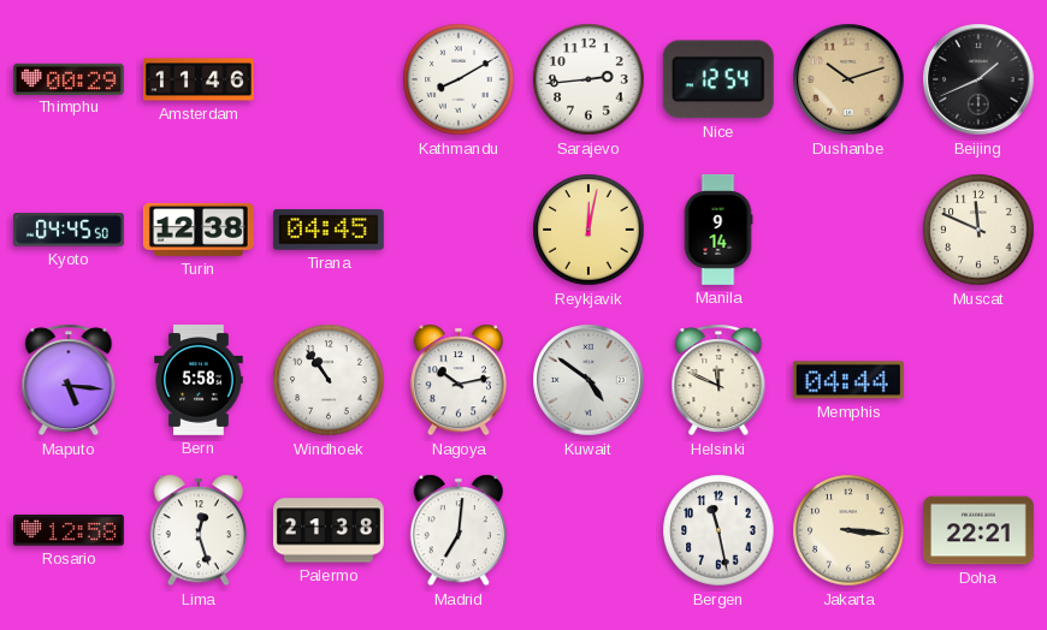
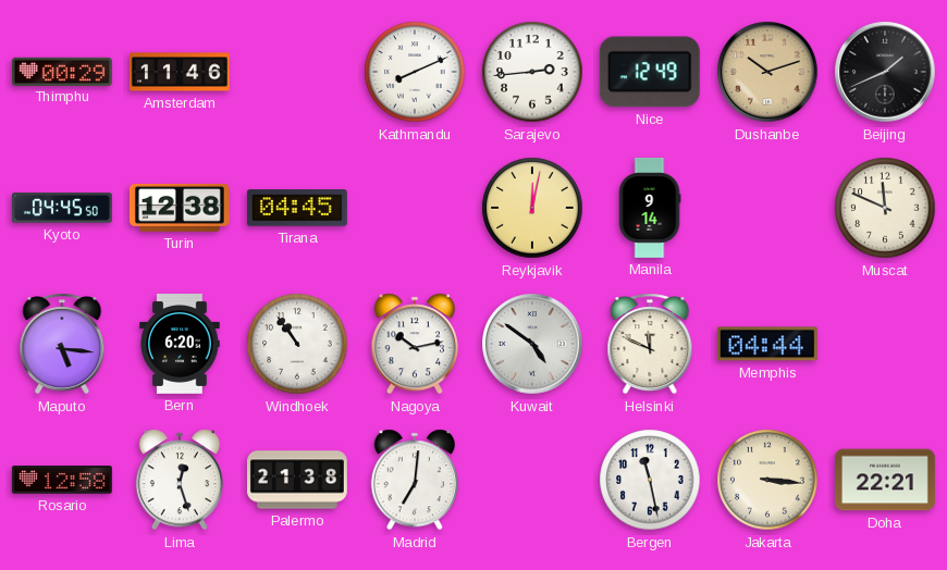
Kathmandu: 8:10 -> 8:11
Nice: 12:54 -> 12:49
Bern: 5:58 -> 6:20
